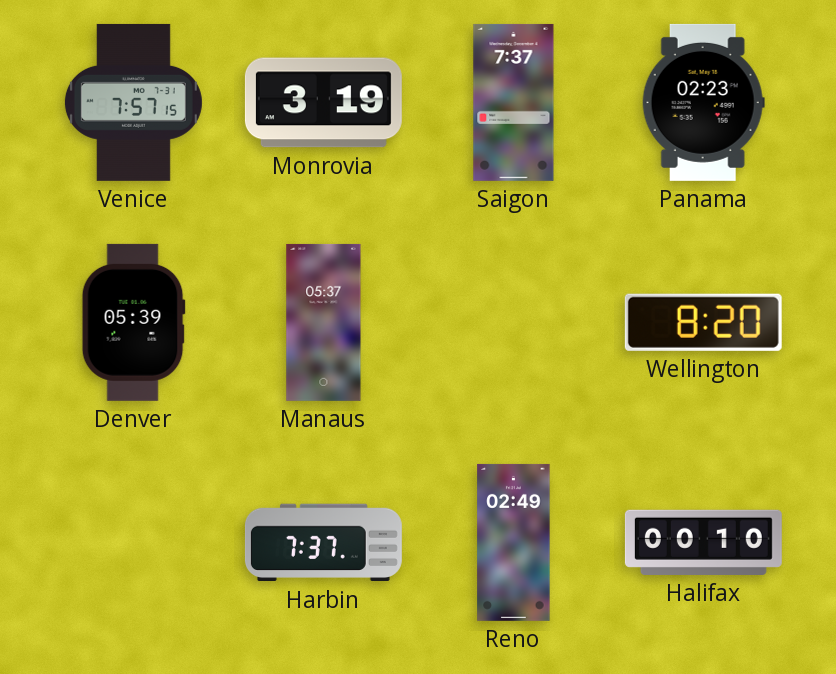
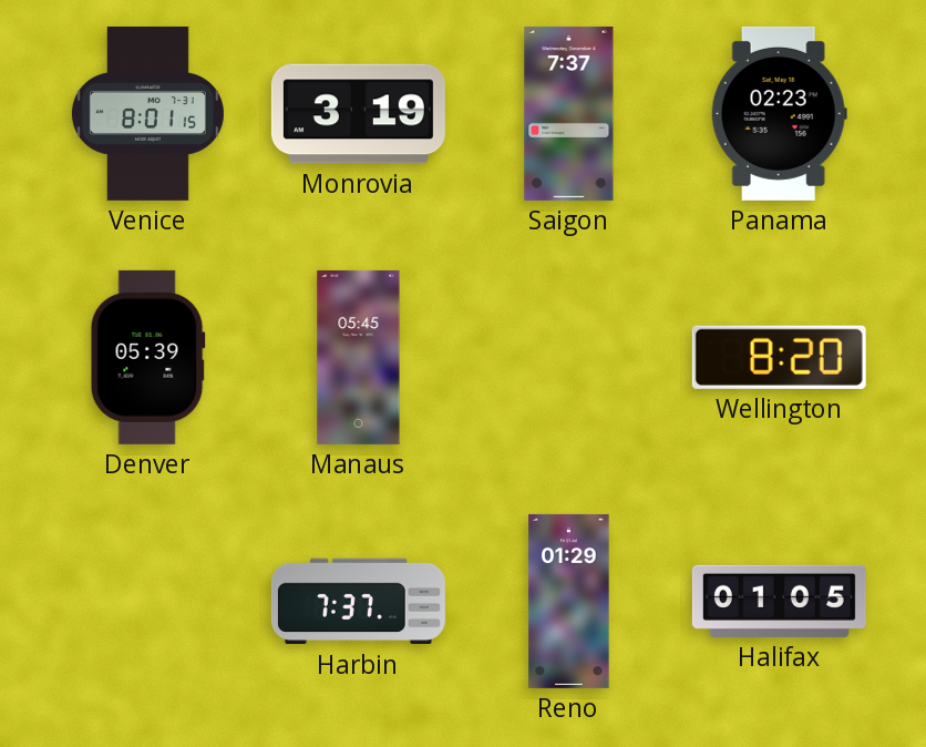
Venice: 7:57 -> 8:01
Manaus: 05:37 -> 05:45
Reno: 02:49 -> 01:29
Halifax: 00:10 -> 01:05
